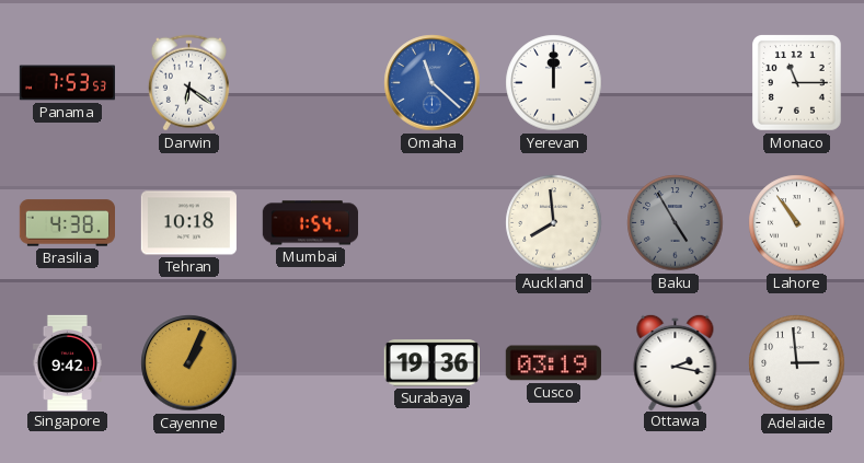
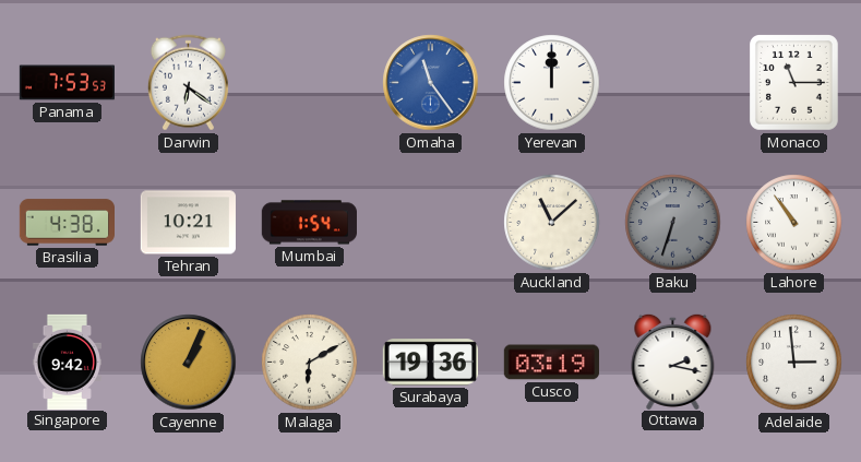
Omaha: 11:22 -> 11:24
Tehran: 10:18 -> 10:21
Auckland: 7:59 -> 11:08
Baku: 4:55 -> 6:33
Malaga: none -> 6:10
